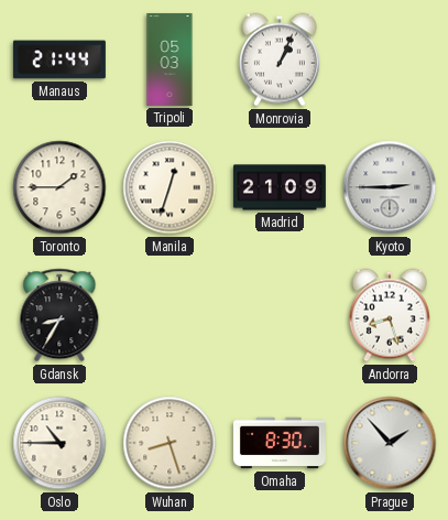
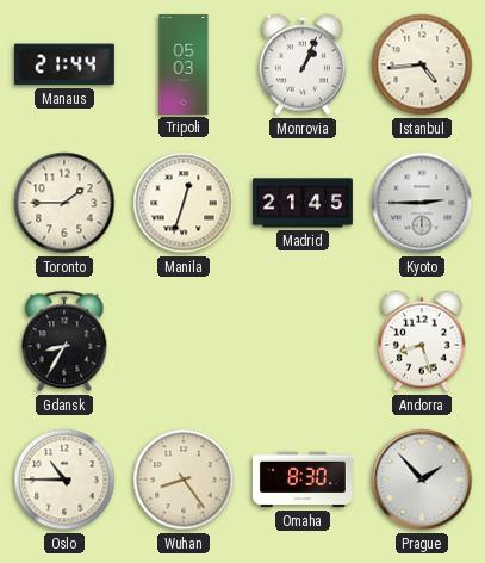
Istanbul: none -> 4:44
Madrid: 21:09 -> 21:45
Wuhan: 8:27 -> 8:24
